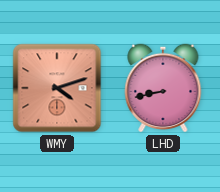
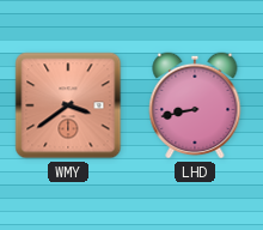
WMY: 4:12 -> 3:39
